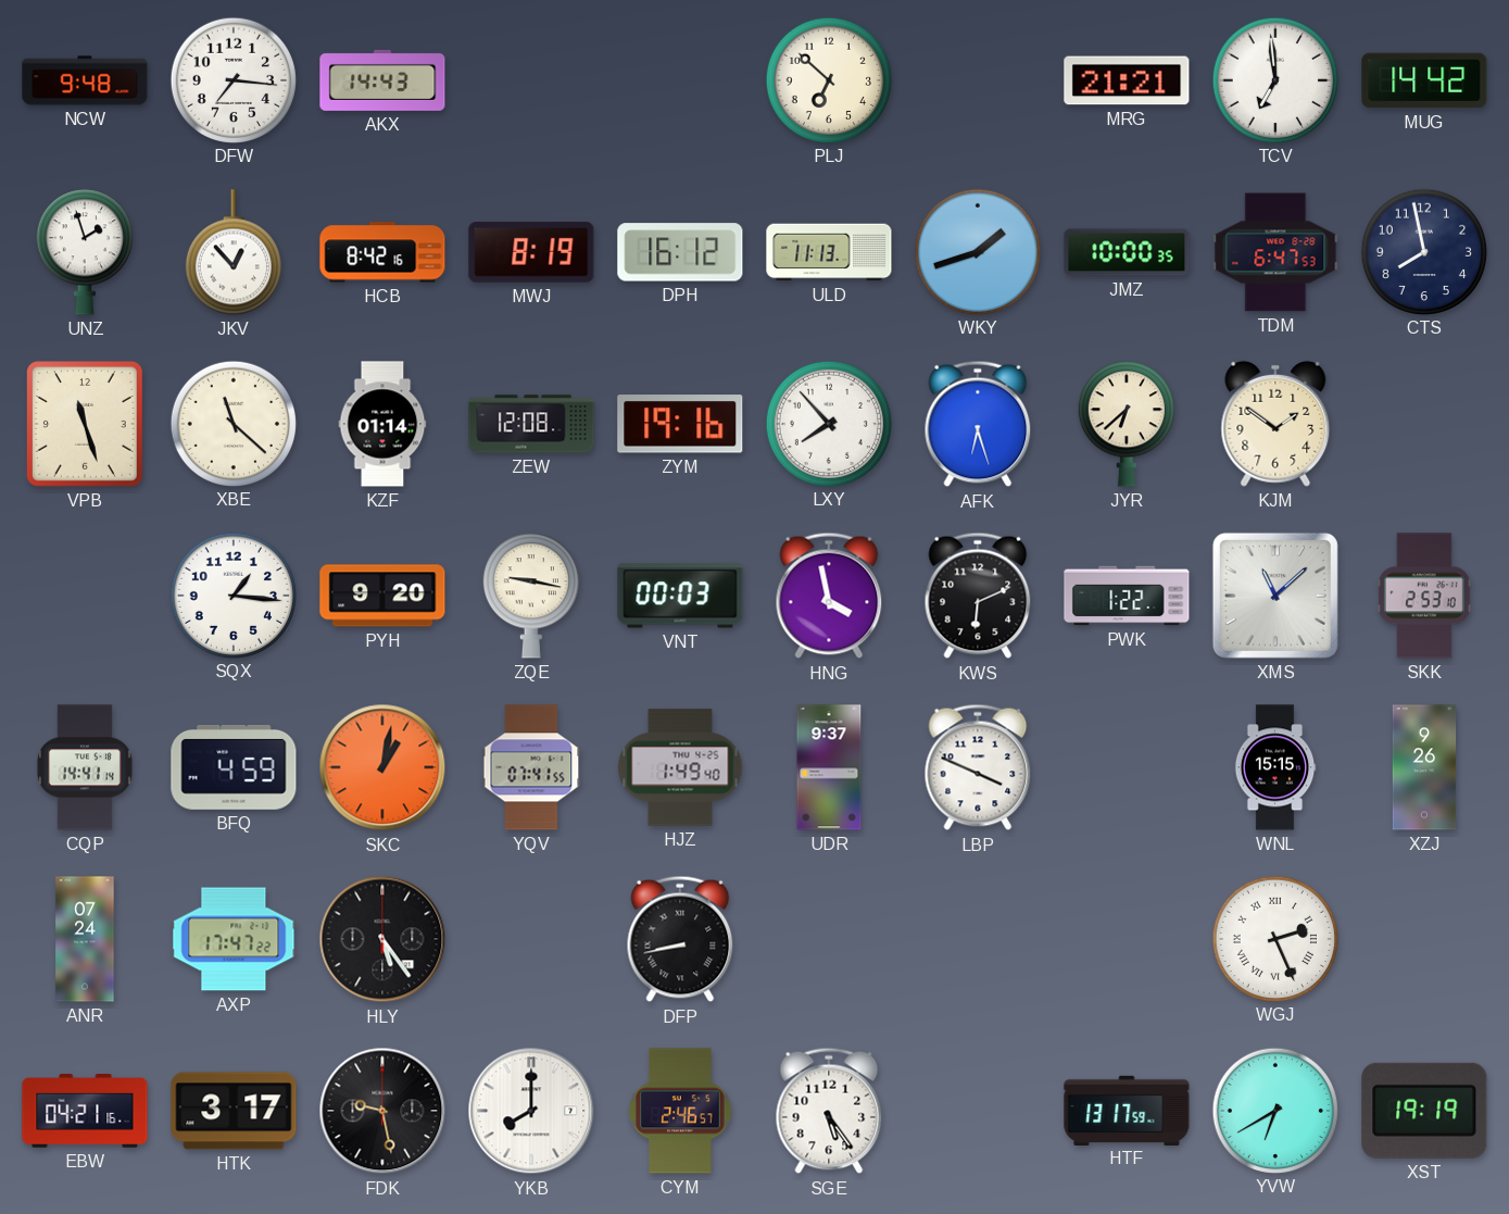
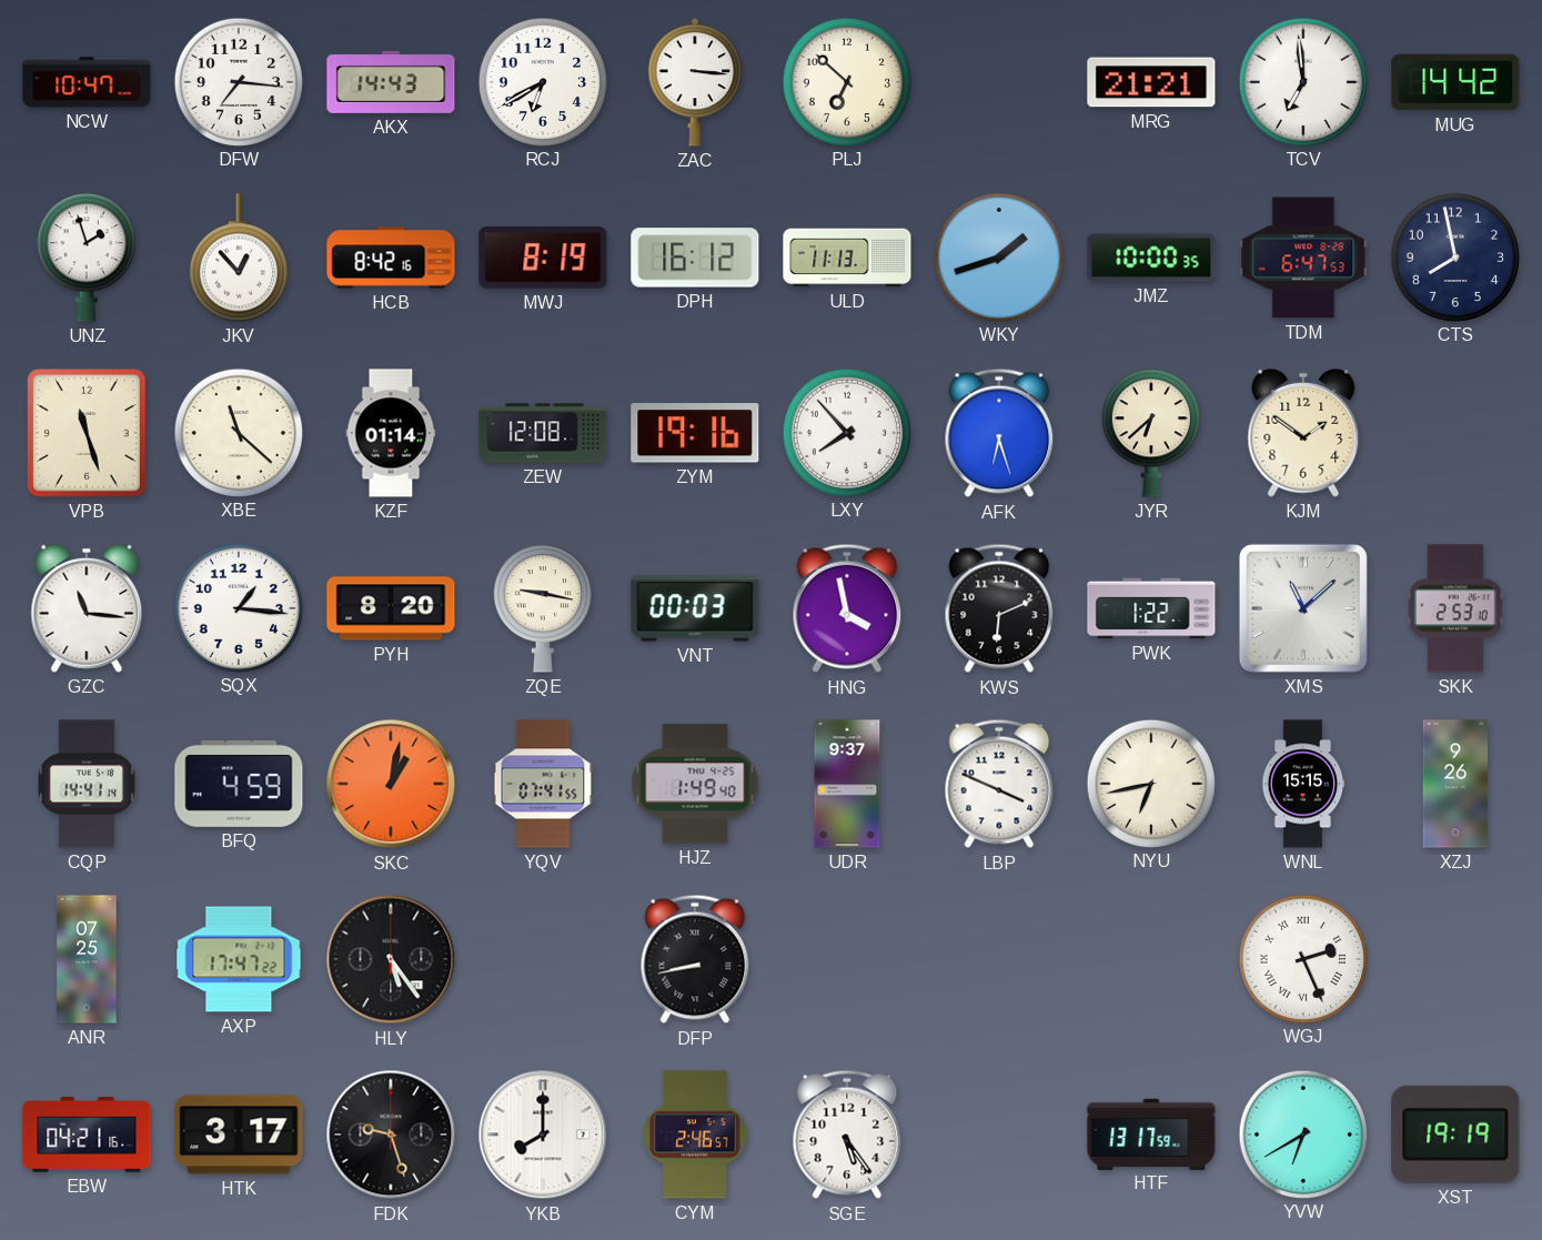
NCW: 9:48 -> 10:47
RCJ: none -> 6:40
ZAC: none -> 3:16
GZC: none -> 11:16
PYH: 9:20 -> 8:20
NYU: none -> 6:43
ANR: 07:24 -> 07:25
FDK: 9:28 -> 9:27
